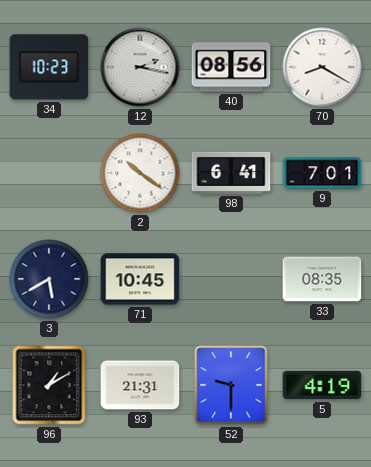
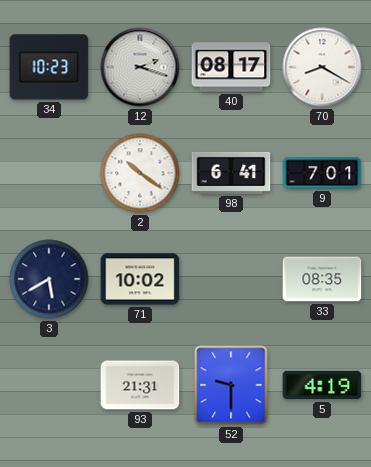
12: 2:17 -> 2:18
40: 08:56 -> 08:17
71: 10:45 -> 10:02
96: 1:10 -> none
